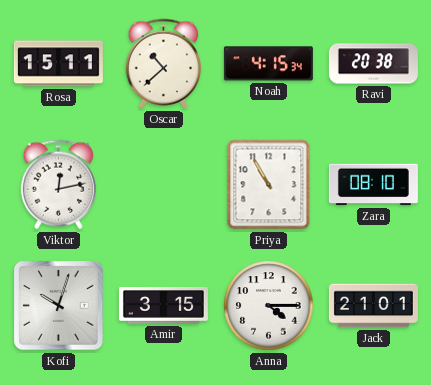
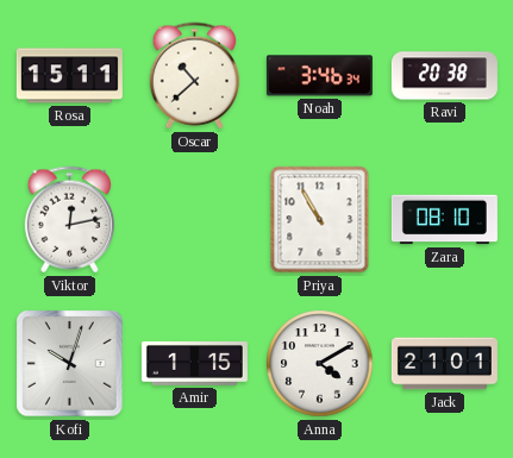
Noah: 4:15 -> 3:46
Amir: 3:15 -> 1:15
Anna: 4:15 -> 4:10
